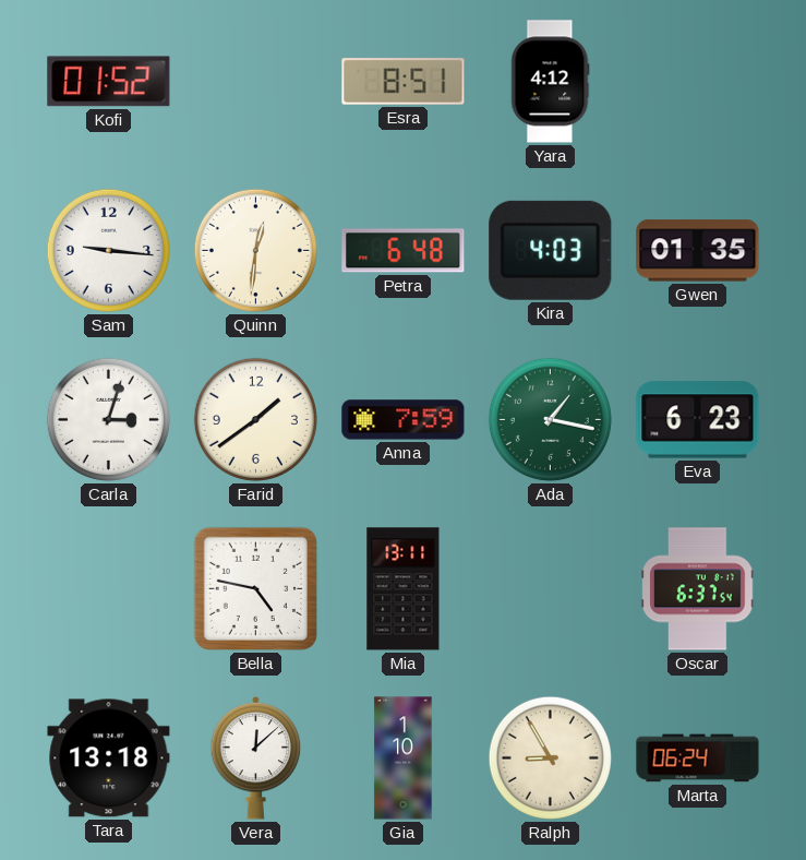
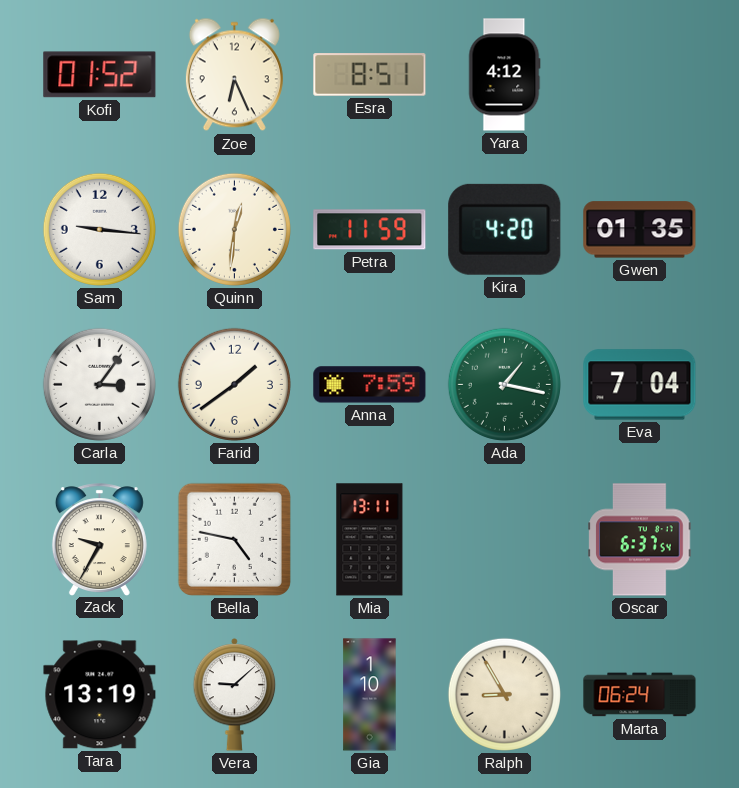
Zoe: none -> 6:26
Petra: 6:48 -> 11:59
Kira: 4:03 -> 4:20
Carla: 3:03 -> 3:06
Eva: 6:23 -> 7:04
Zack: none -> 9:35
Tara: 13:18 -> 13:19
Vera: 12:08 -> 9:08
